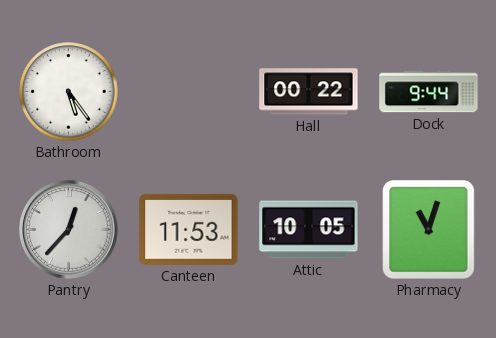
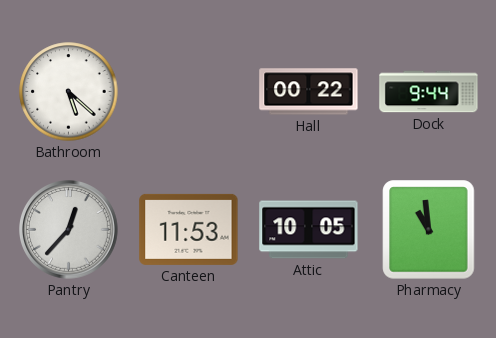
Bathroom: 5:24 -> 5:22
Pharmacy: 11:03 -> 10:59
